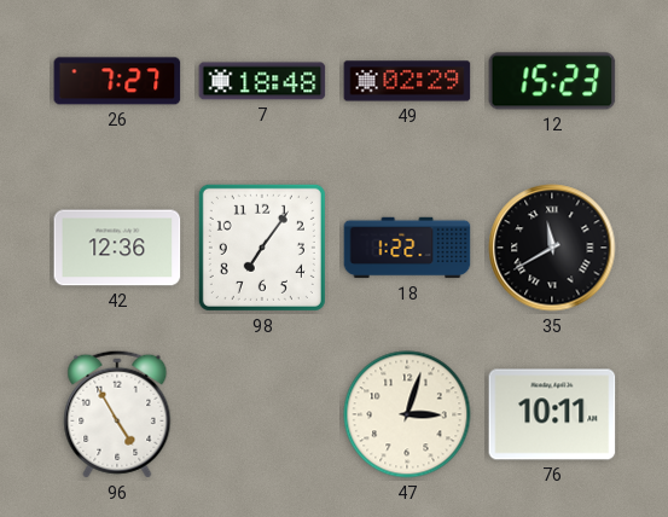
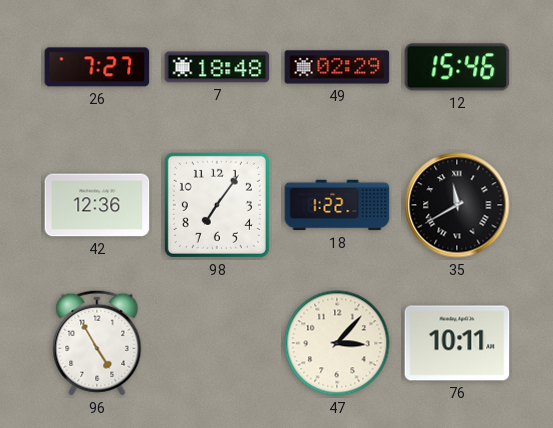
12: 15:23 -> 15:46
47: 3:03 -> 3:07
